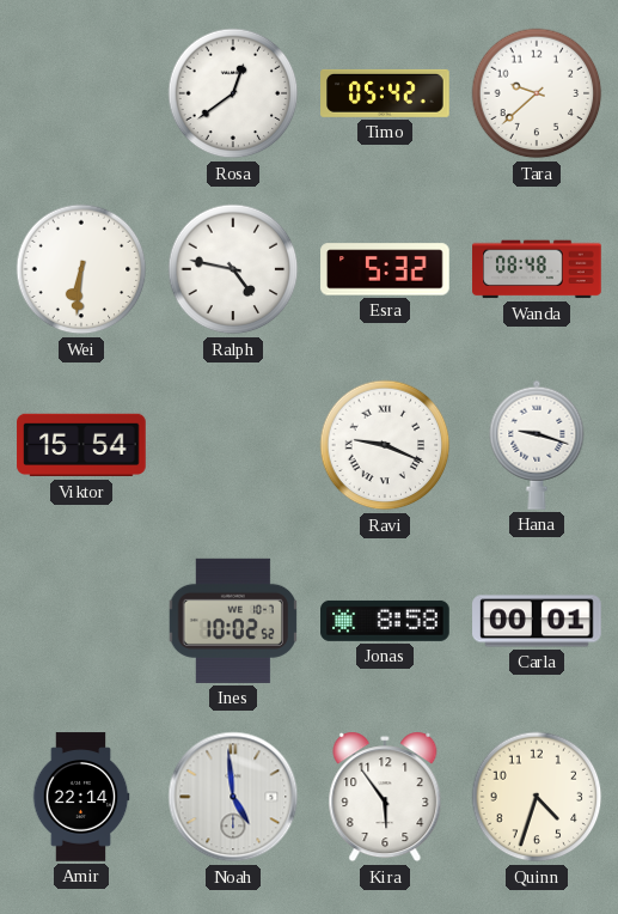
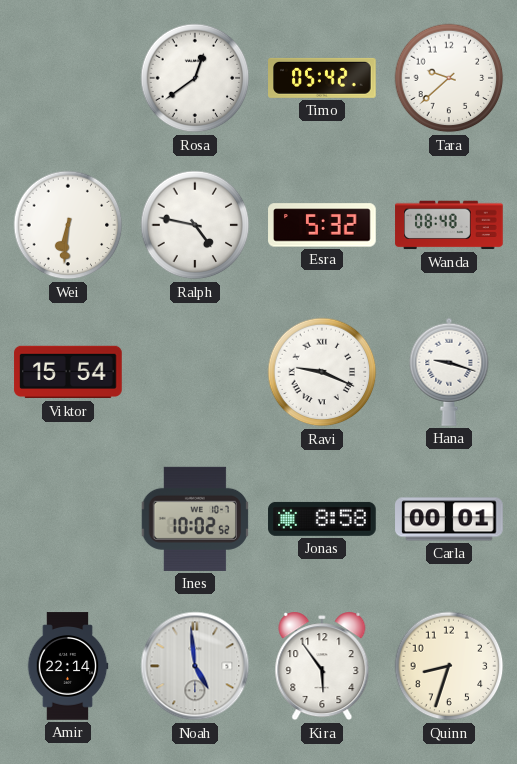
Quinn: 4:33 -> 8:33
